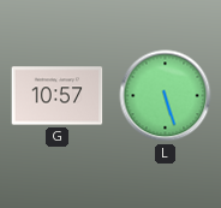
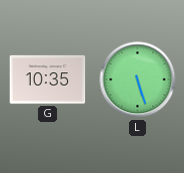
G: 10:57 -> 10:35
